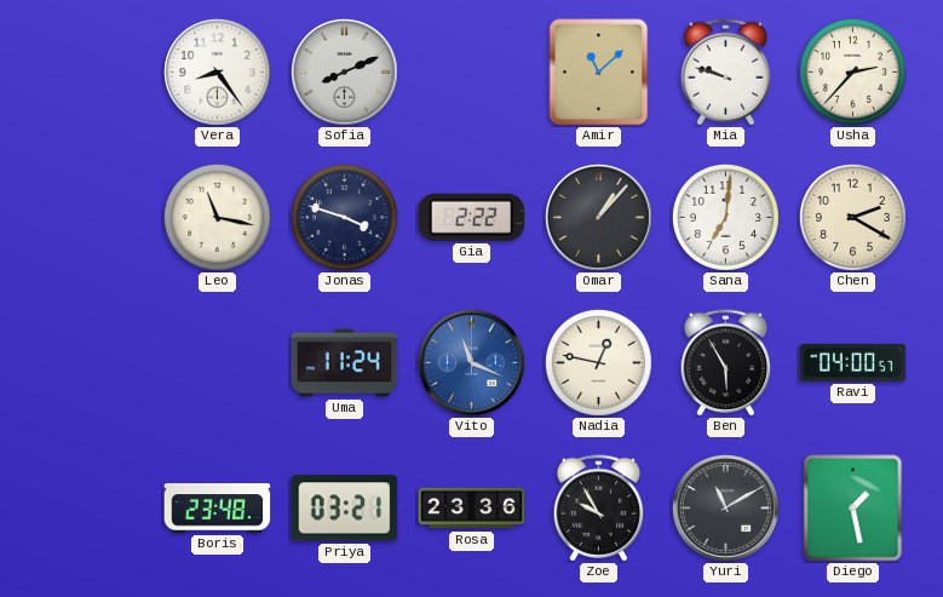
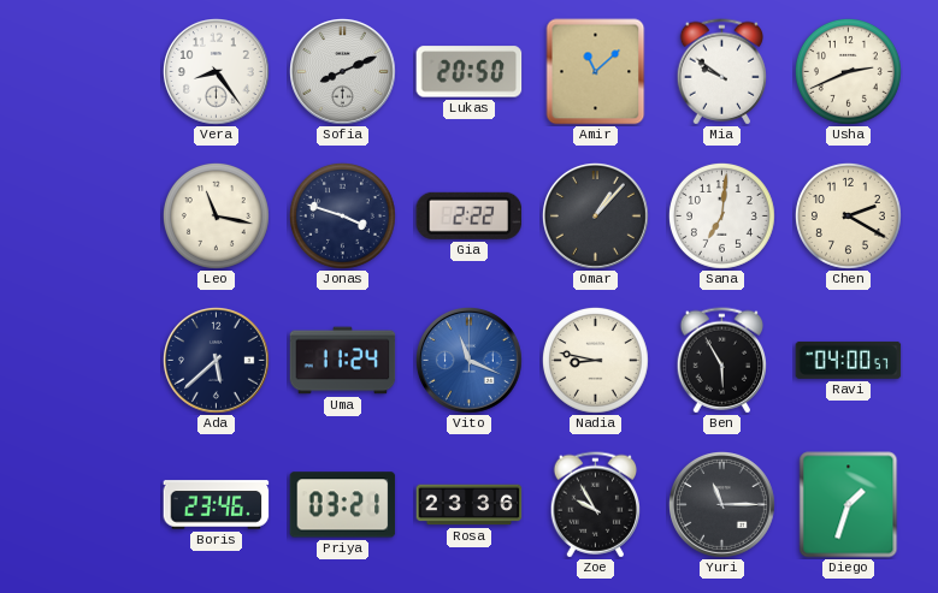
Lukas: none -> 20:50
Mia: 9:48 -> 9:51
Usha: 2:37 -> 2:41
Ada: none -> 5:38
Nadia: 12:47 -> 8:47
Boris: 23:48 -> 23:46
Yuri: 11:10 -> 11:15
Diego: 1:28 -> 1:33
